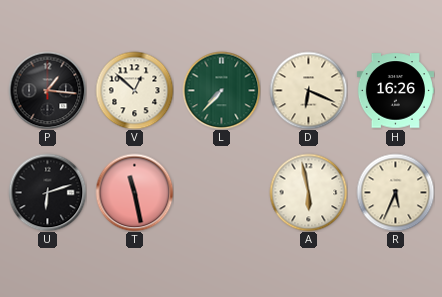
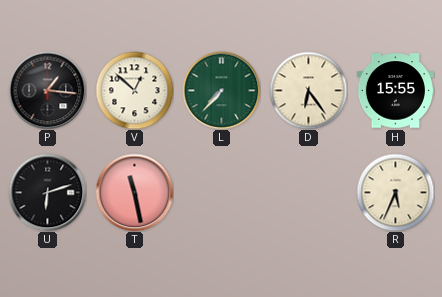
D: 6:19 -> 6:24
H: 16:26 -> 15:55
A: 5:58 -> none
